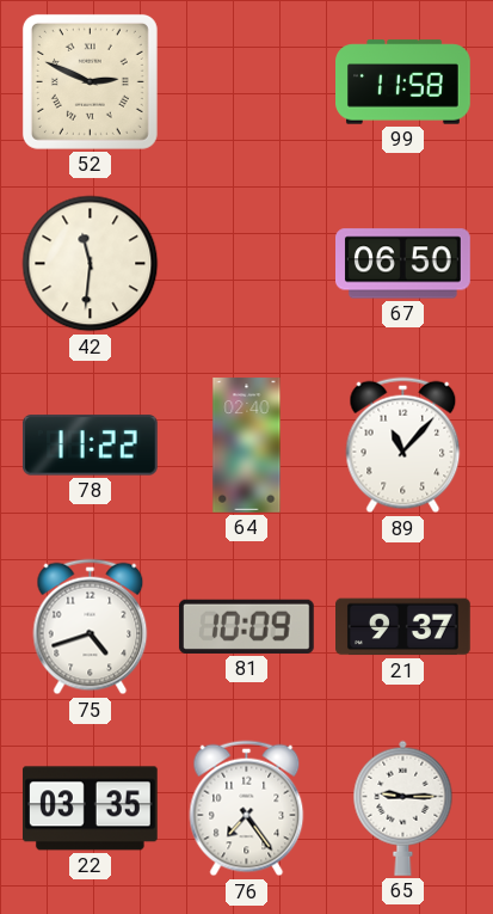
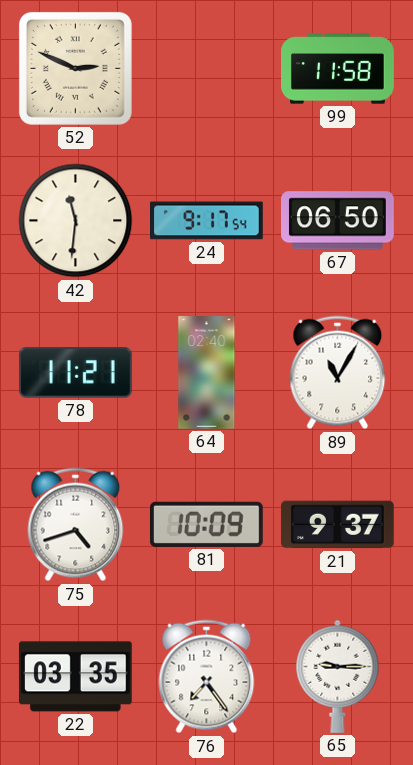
24: none -> 9:17
78: 11:22 -> 11:21
89: 11:07 -> 11:05
